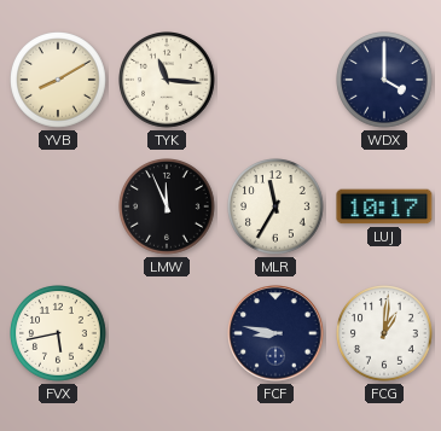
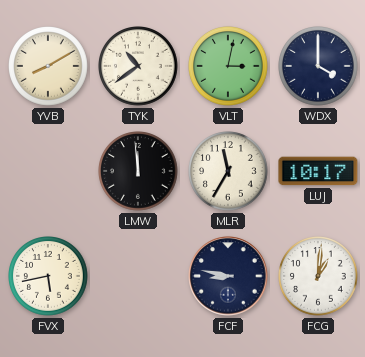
TYK: 11:16 -> 10:39
VLT: none -> 3:02
LMW: 11:56 -> 11:59
